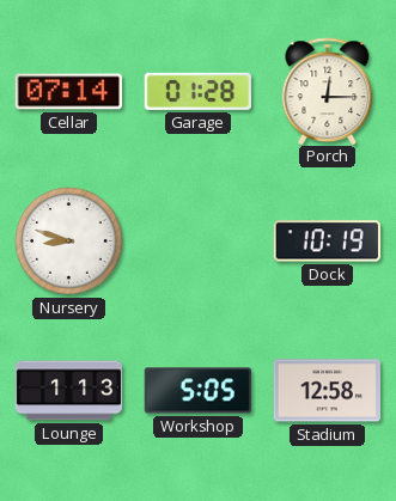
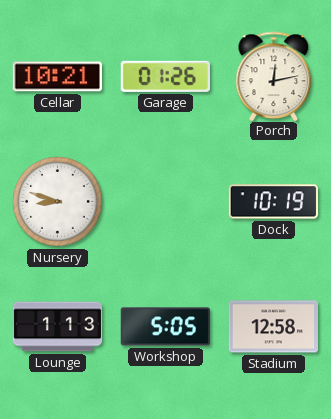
Cellar: 07:14 -> 10:21
Garage: 01:28 -> 01:26
Porch: 12:15 -> 12:13
